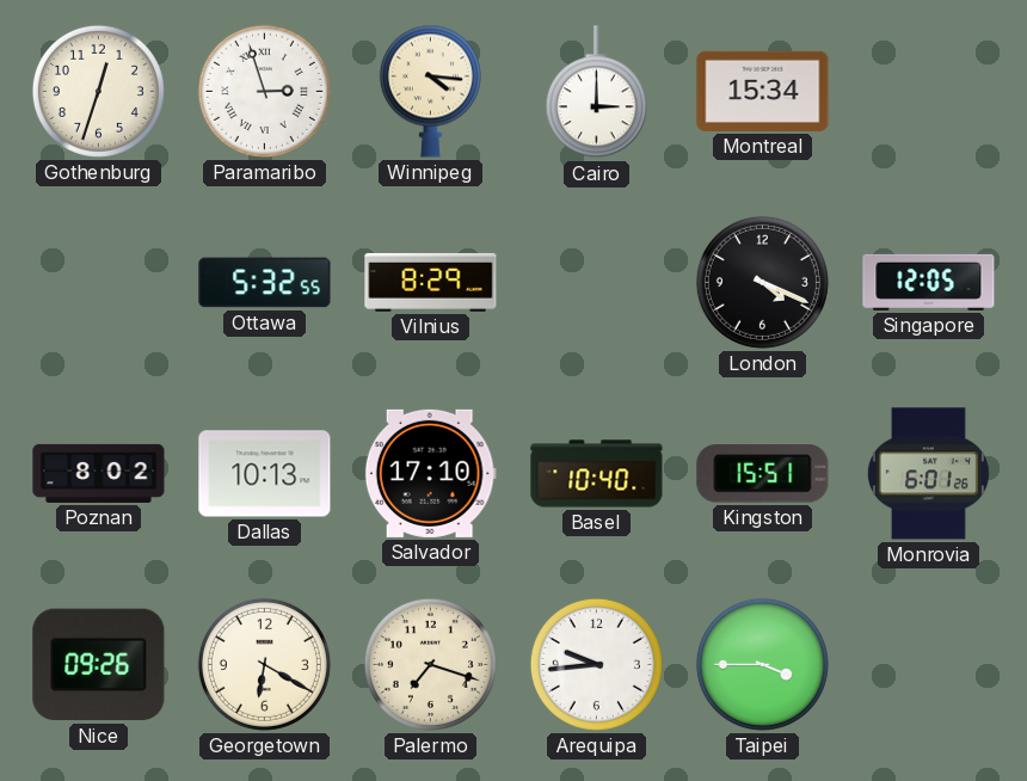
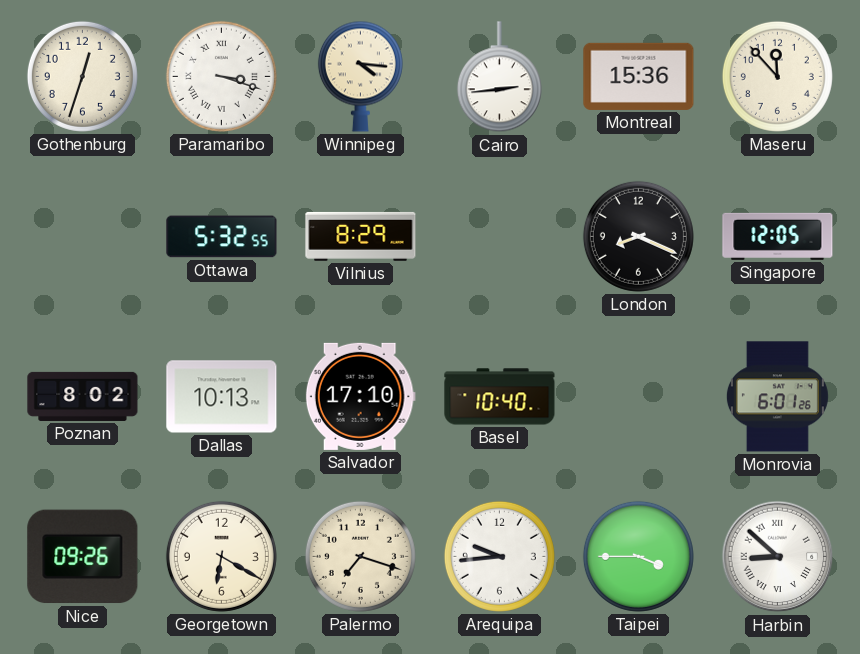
Paramaribo: 2:57 -> 3:18
Cairo: 3:00 -> 2:44
Montreal: 15:34 -> 15:36
Maseru: none -> 11:53
London: 4:19 -> 8:19
Kingston: 15:51 -> none
Harbin: none -> 8:52
